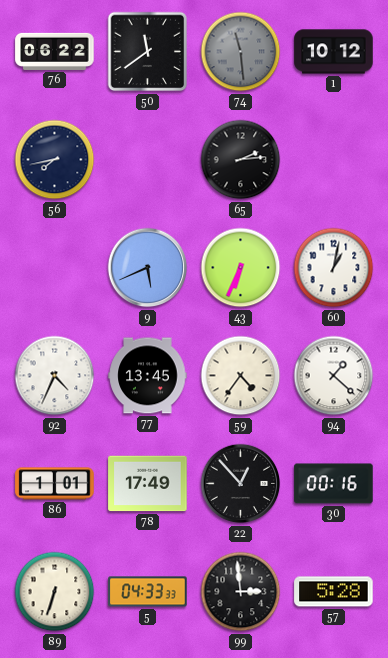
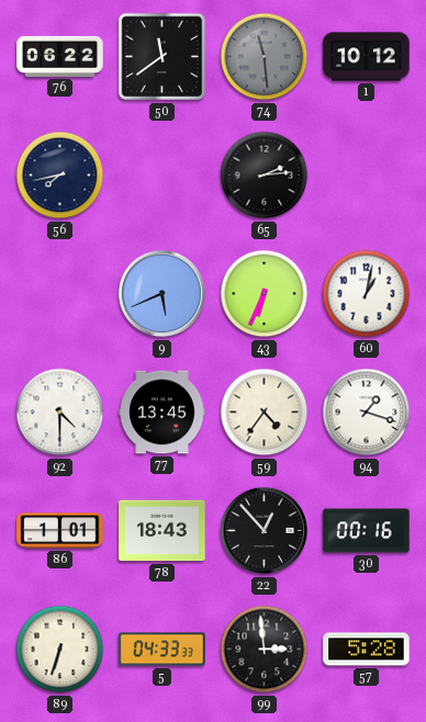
92: 4:34 -> 4:30
94: 1:22 -> 1:18
78: 17:49 -> 18:43
